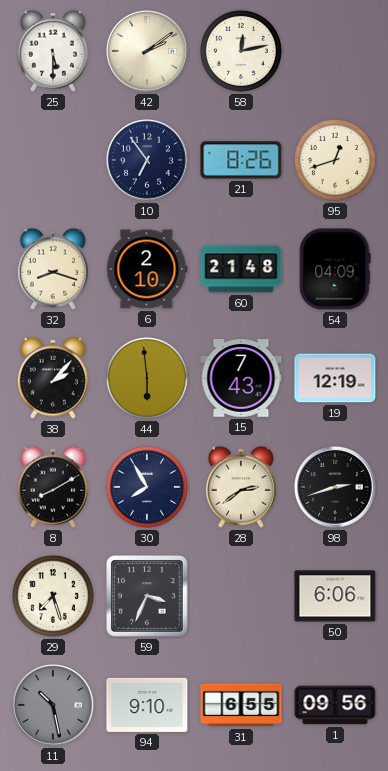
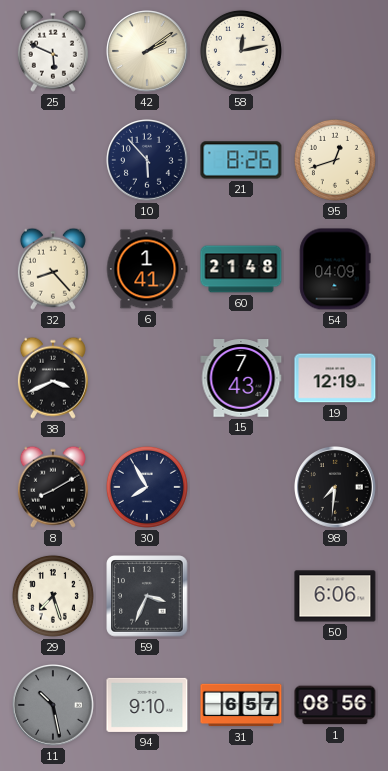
25: 5:30 -> 5:49
10: 6:54 -> 5:53
32: 8:18 -> 8:23
6: 2:10 -> 1:41
38: 2:07 -> 3:41
44: 5:59 -> none
28: 2:39 -> none
98: 2:42 -> 7:31
31: 6:55 -> 6:57
1: 09:56 -> 08:56
